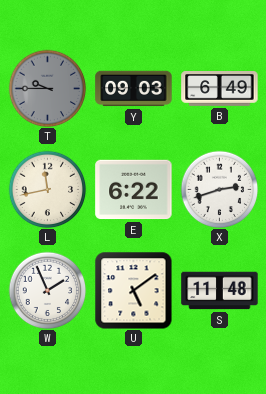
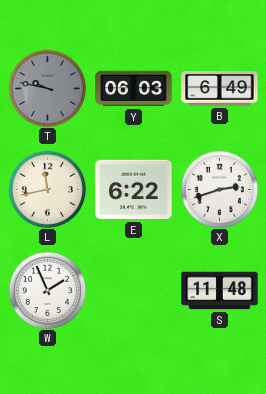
T: 9:45 -> 9:47
Y: 09:03 -> 06:03
U: 5:09 -> none
